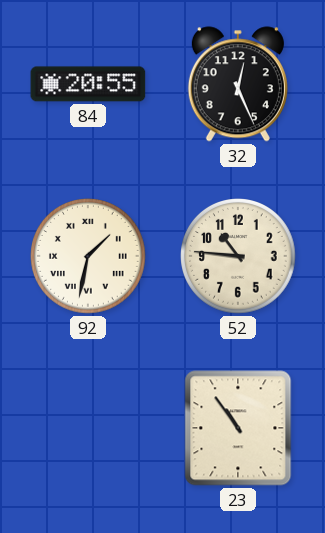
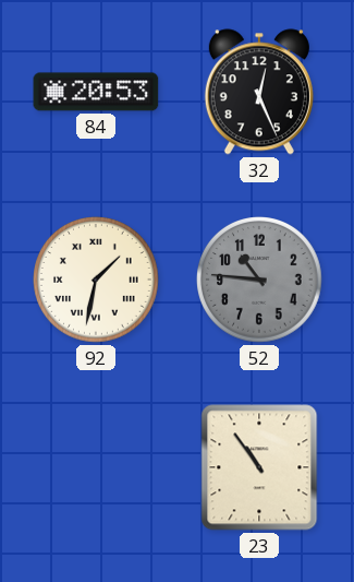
84: 20:55 -> 20:53
52 dial: cream -> grey
